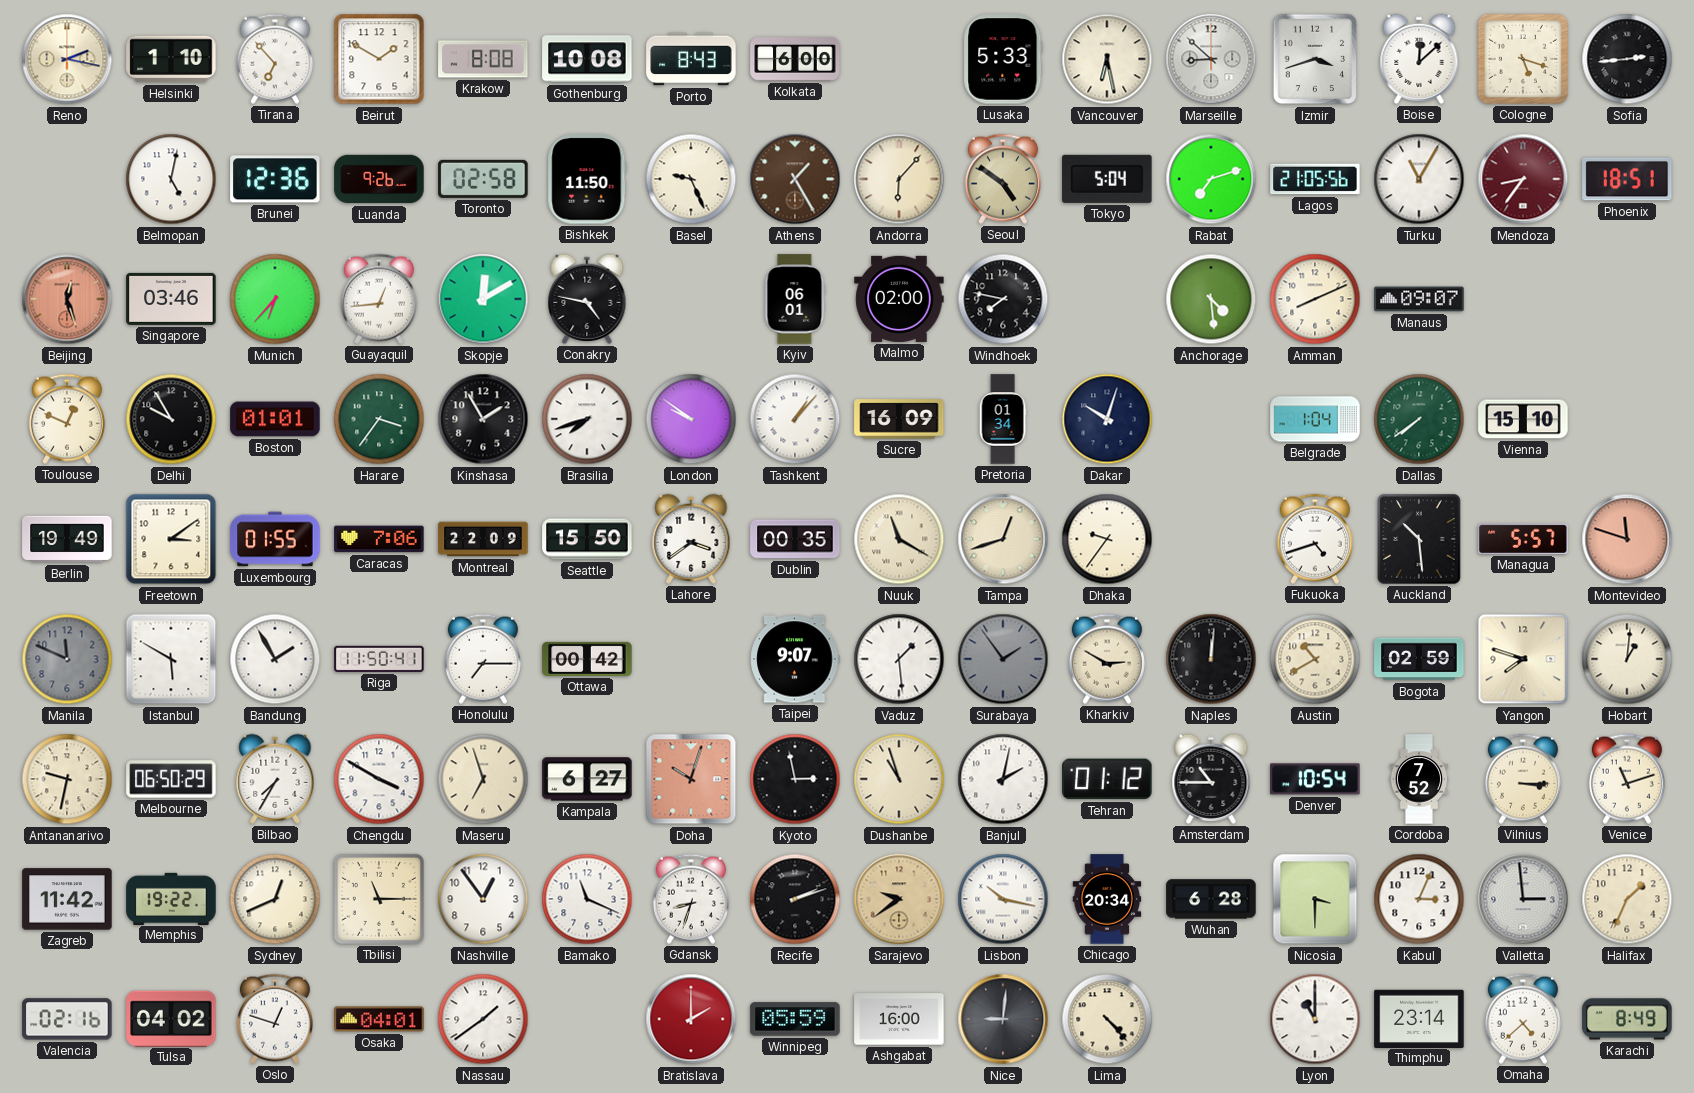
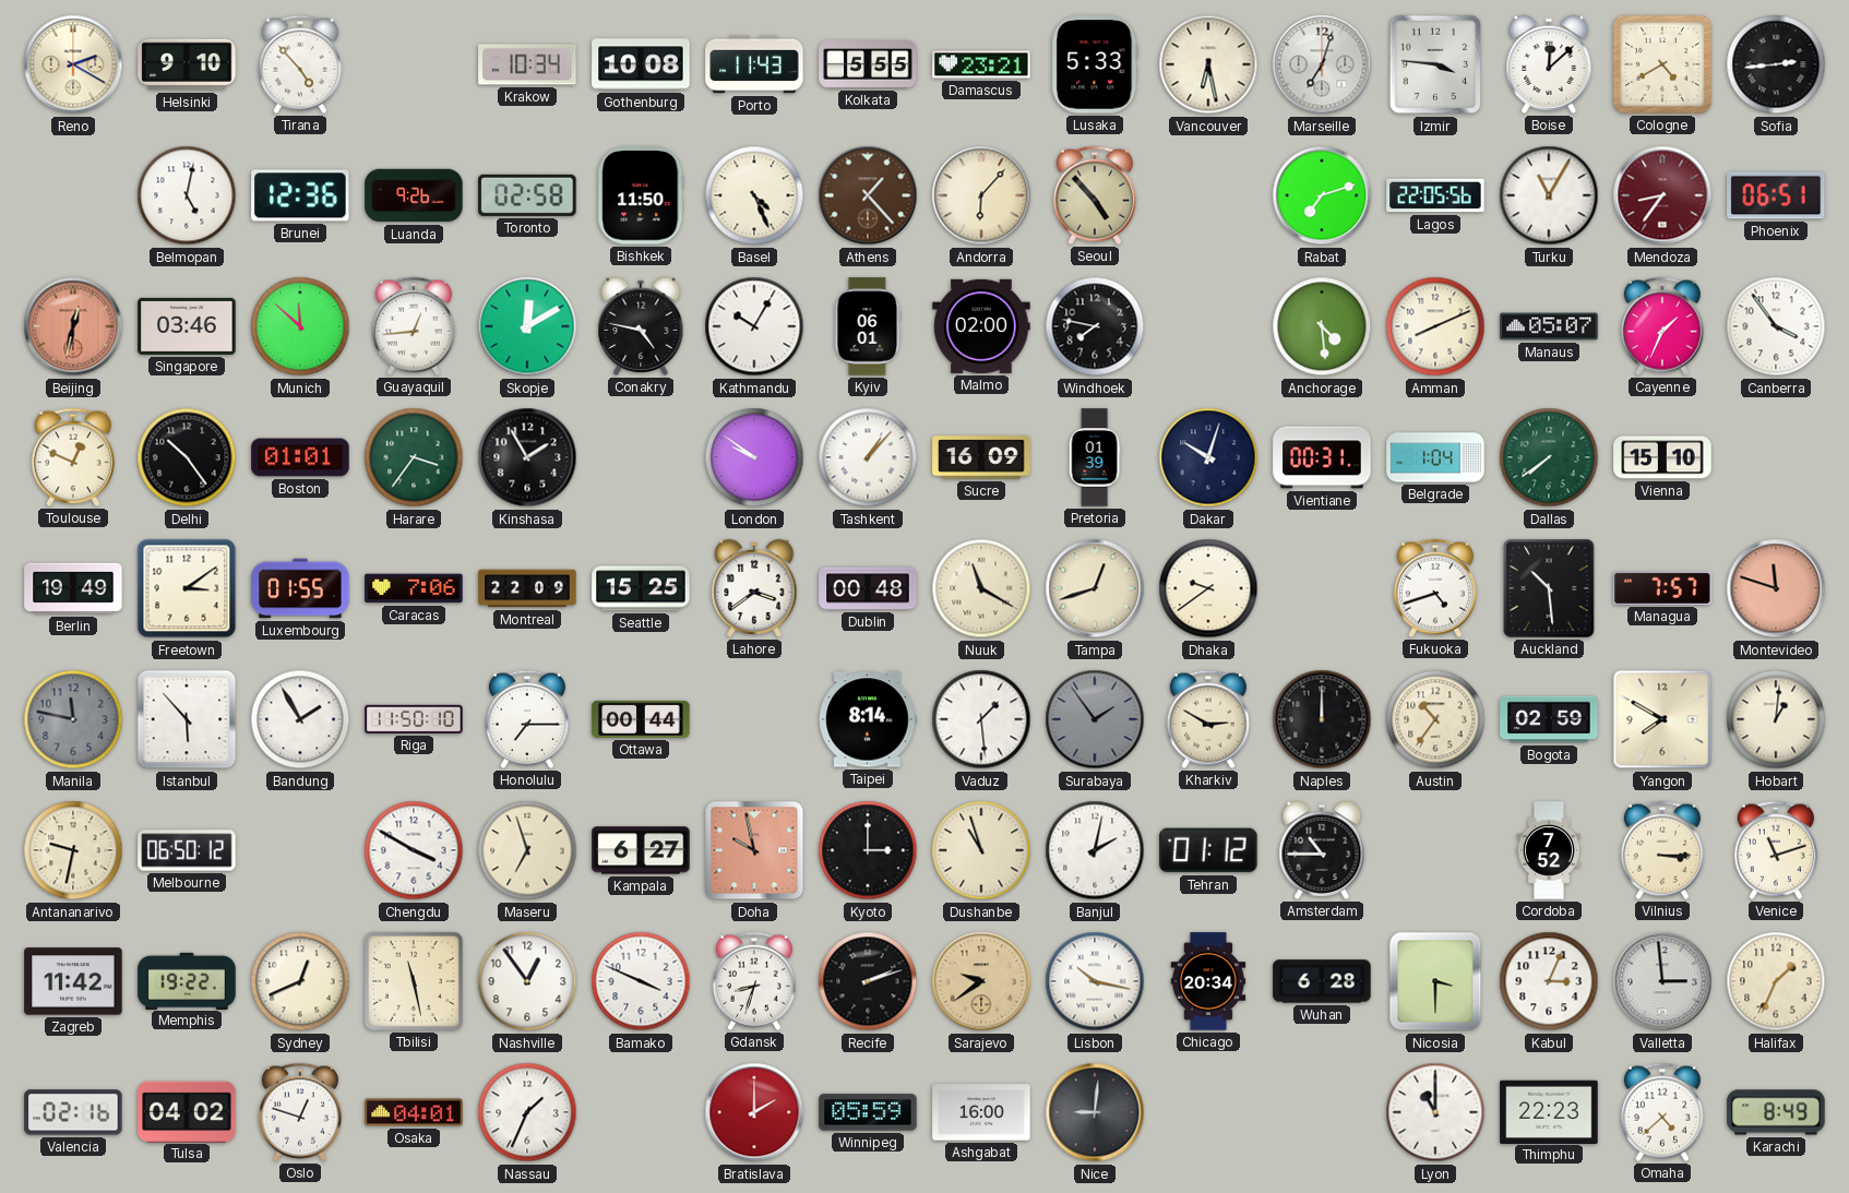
Reno: 2:17 -> 2:20
Helsinki: 1:10 -> 9:10
Tirana: 6:53 -> 4:53
Beirut: 1:50 -> none
Krakow: 8:08 -> 10:34
Porto: 8:43 -> 11:43
Kolkata: 6:00 -> 5:55
Damascus: none -> 23:21
Marseille: 8:52 -> 7:03
Izmir: 3:42 -> 3:46
Cologne: 5:18 -> 4:40
Basel: 9:26 -> 4:26
Athens: 1:25 -> 1:23
Seoul: 4:51 -> 4:53
Tokyo: 5:04 -> none
Lagos: 21:05 -> 22:05
Phoenix: 18:51 -> 06:51
Beijing: 12:27 -> 12:32
Munich: 6:37 -> 11:52
Kathmandu: none -> 10:05
Manaus: 09:07 -> 05:07
Cayenne: none -> 1:34
Canberra: none -> 3:54
Delhi: 9:55 -> 10:24
Brasilia: 7:42 -> none
Pretoria: 01:34 -> 01:39
Vientiane: none -> 00:31
Seattle: 15:50 -> 15:25
Dublin: 00:35 -> 00:48
Dhaka: 9:36 -> 9:39
Managua: 5:57 -> 7:57
Manila: 11:49 -> 11:47
Istanbul: 5:50 -> 5:53
Riga: 11:50:41 -> 11:50:10
Ottawa: 00:42 -> 00:44
Taipei: 9:07 -> 8:14
Naples: 12:01 -> 12:00
Austin: 10:40 -> 10:36
Yangon: 7:48 -> 7:50
Melbourne: 06:50:29 -> 06:50:12
Bilbao: 7:35 -> none
Doha: 10:03 -> 9:58
Kyoto: 2:58 -> 3:00
Denver: 10:54 -> none
Tbilisi: 11:15 -> 11:28
Bamako: 11:19 -> 3:49
Nassau: 1:39 -> 1:34
Lima: 4:23 -> none
Thimphu: 23:14 -> 22:23
